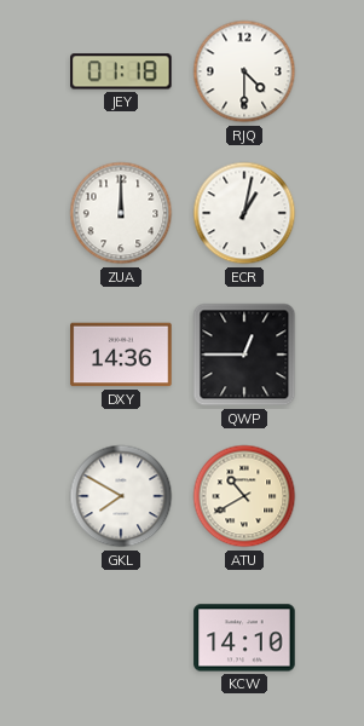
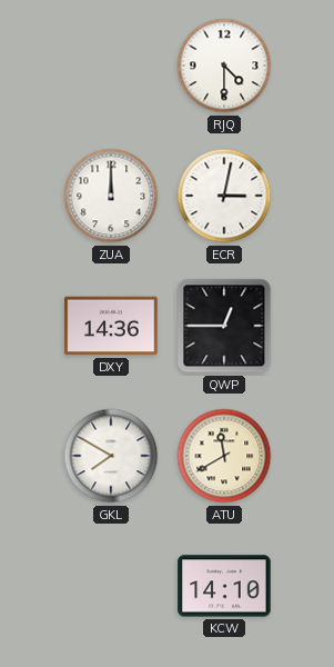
JEY: 01:18 -> none
ECR: 1:02 -> 3:02
ATU: 10:40 -> 11:40
